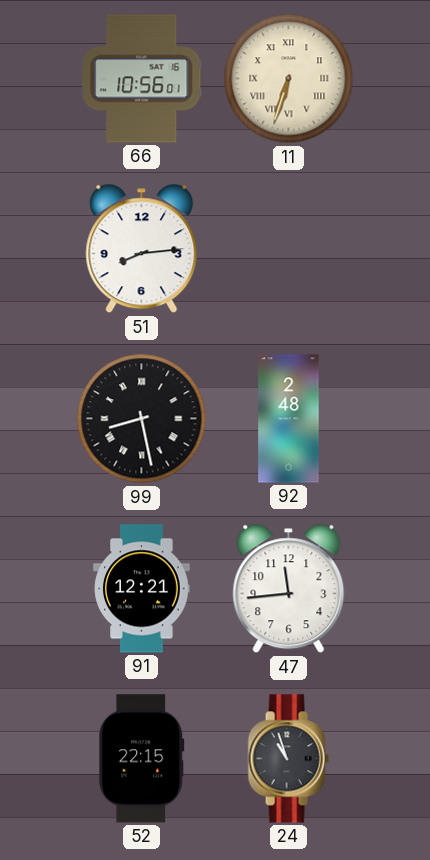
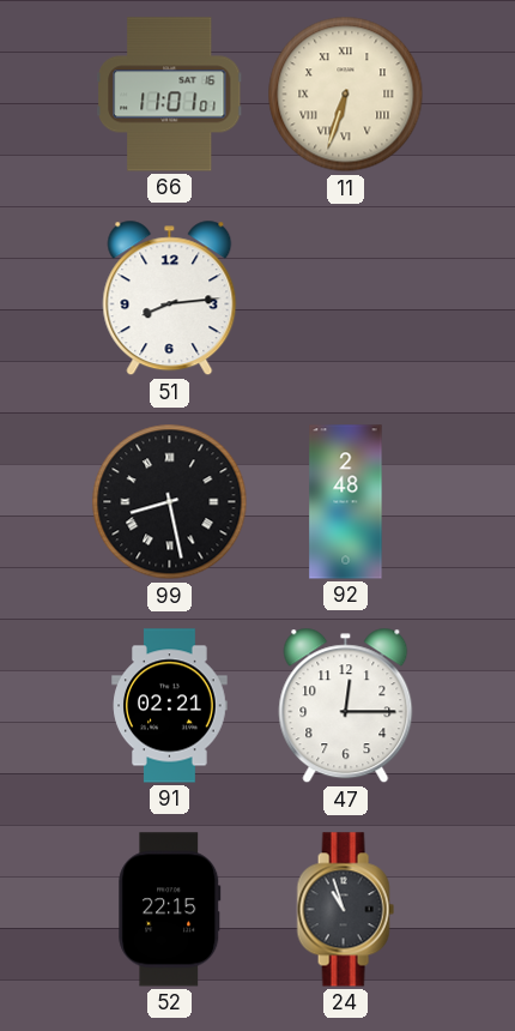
66: 10:56 -> 11:01
91: 12:21 -> 02:21
47: 11:44 -> 12:15
